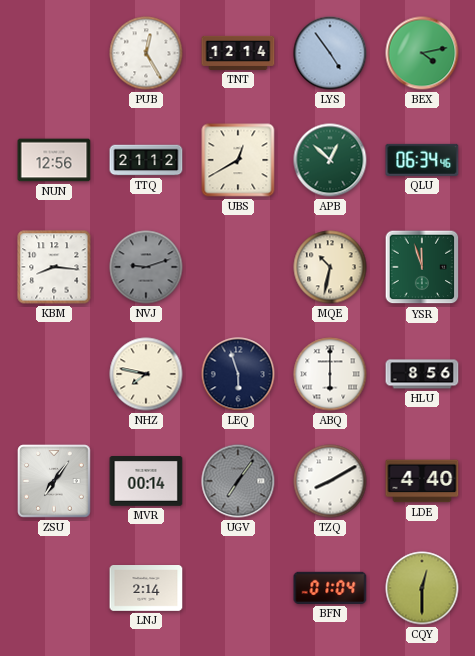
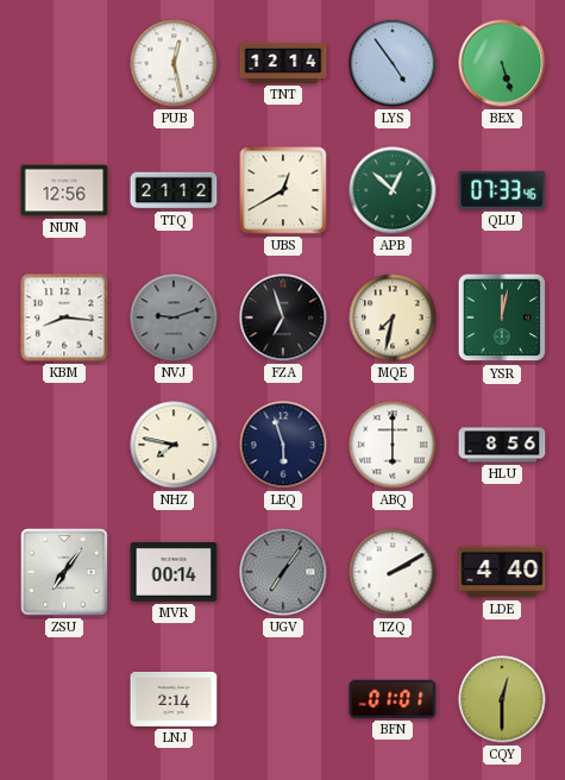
PUB: 12:25 -> 12:28
BEX: 4:13 -> 5:27
QLU: 06:34 -> 07:33
FZA: none -> 6:57
MQE: 10:32 -> 7:32
YSR: 11:57 -> 12:02
TZQ: 8:10 -> 2:10
BFN: 01:04 -> 01:01
